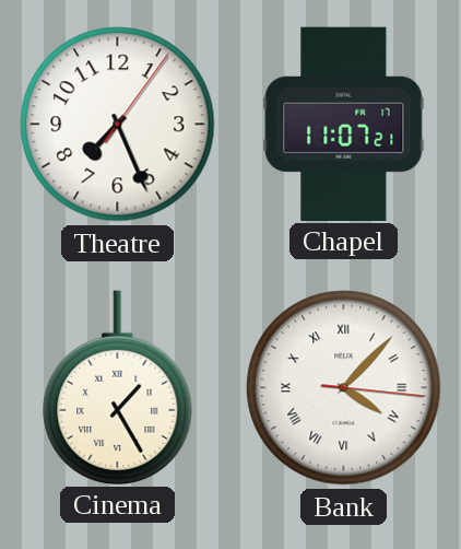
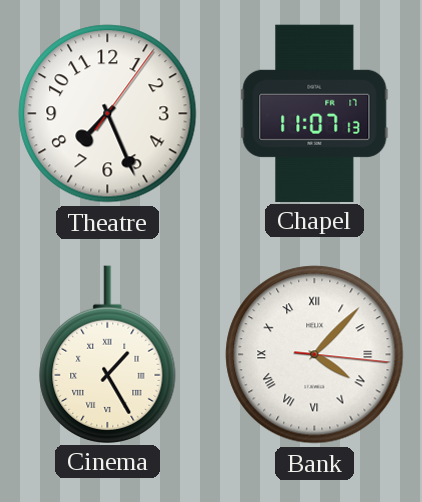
Chapel: 11:07:21 -> 11:07:13
